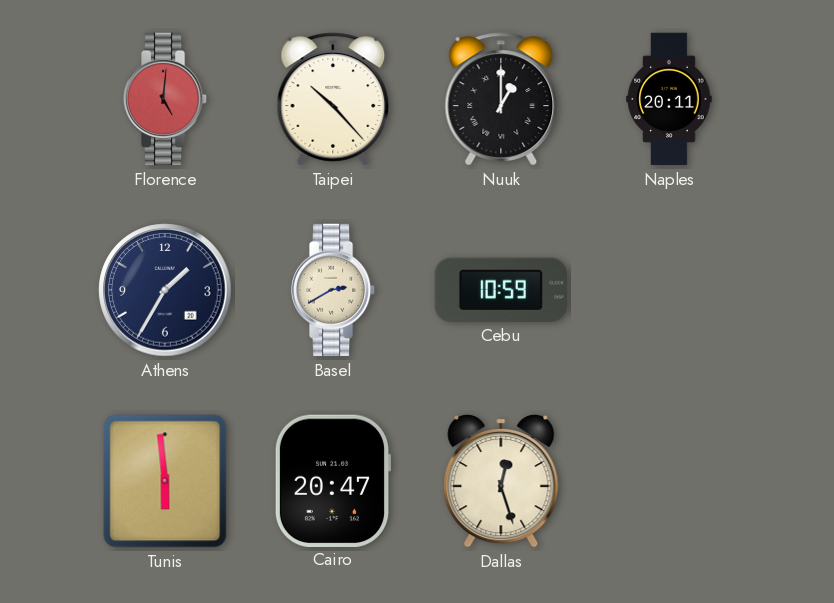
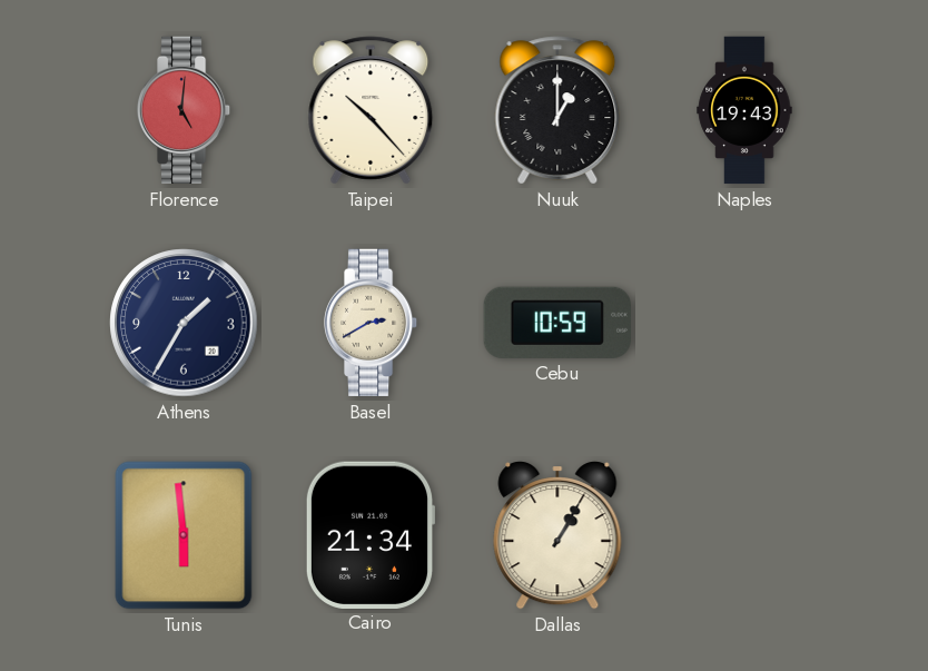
Naples: 20:11 -> 19:43
Cairo: 20:47 -> 21:34
Dallas: 12:27 -> 1:05
